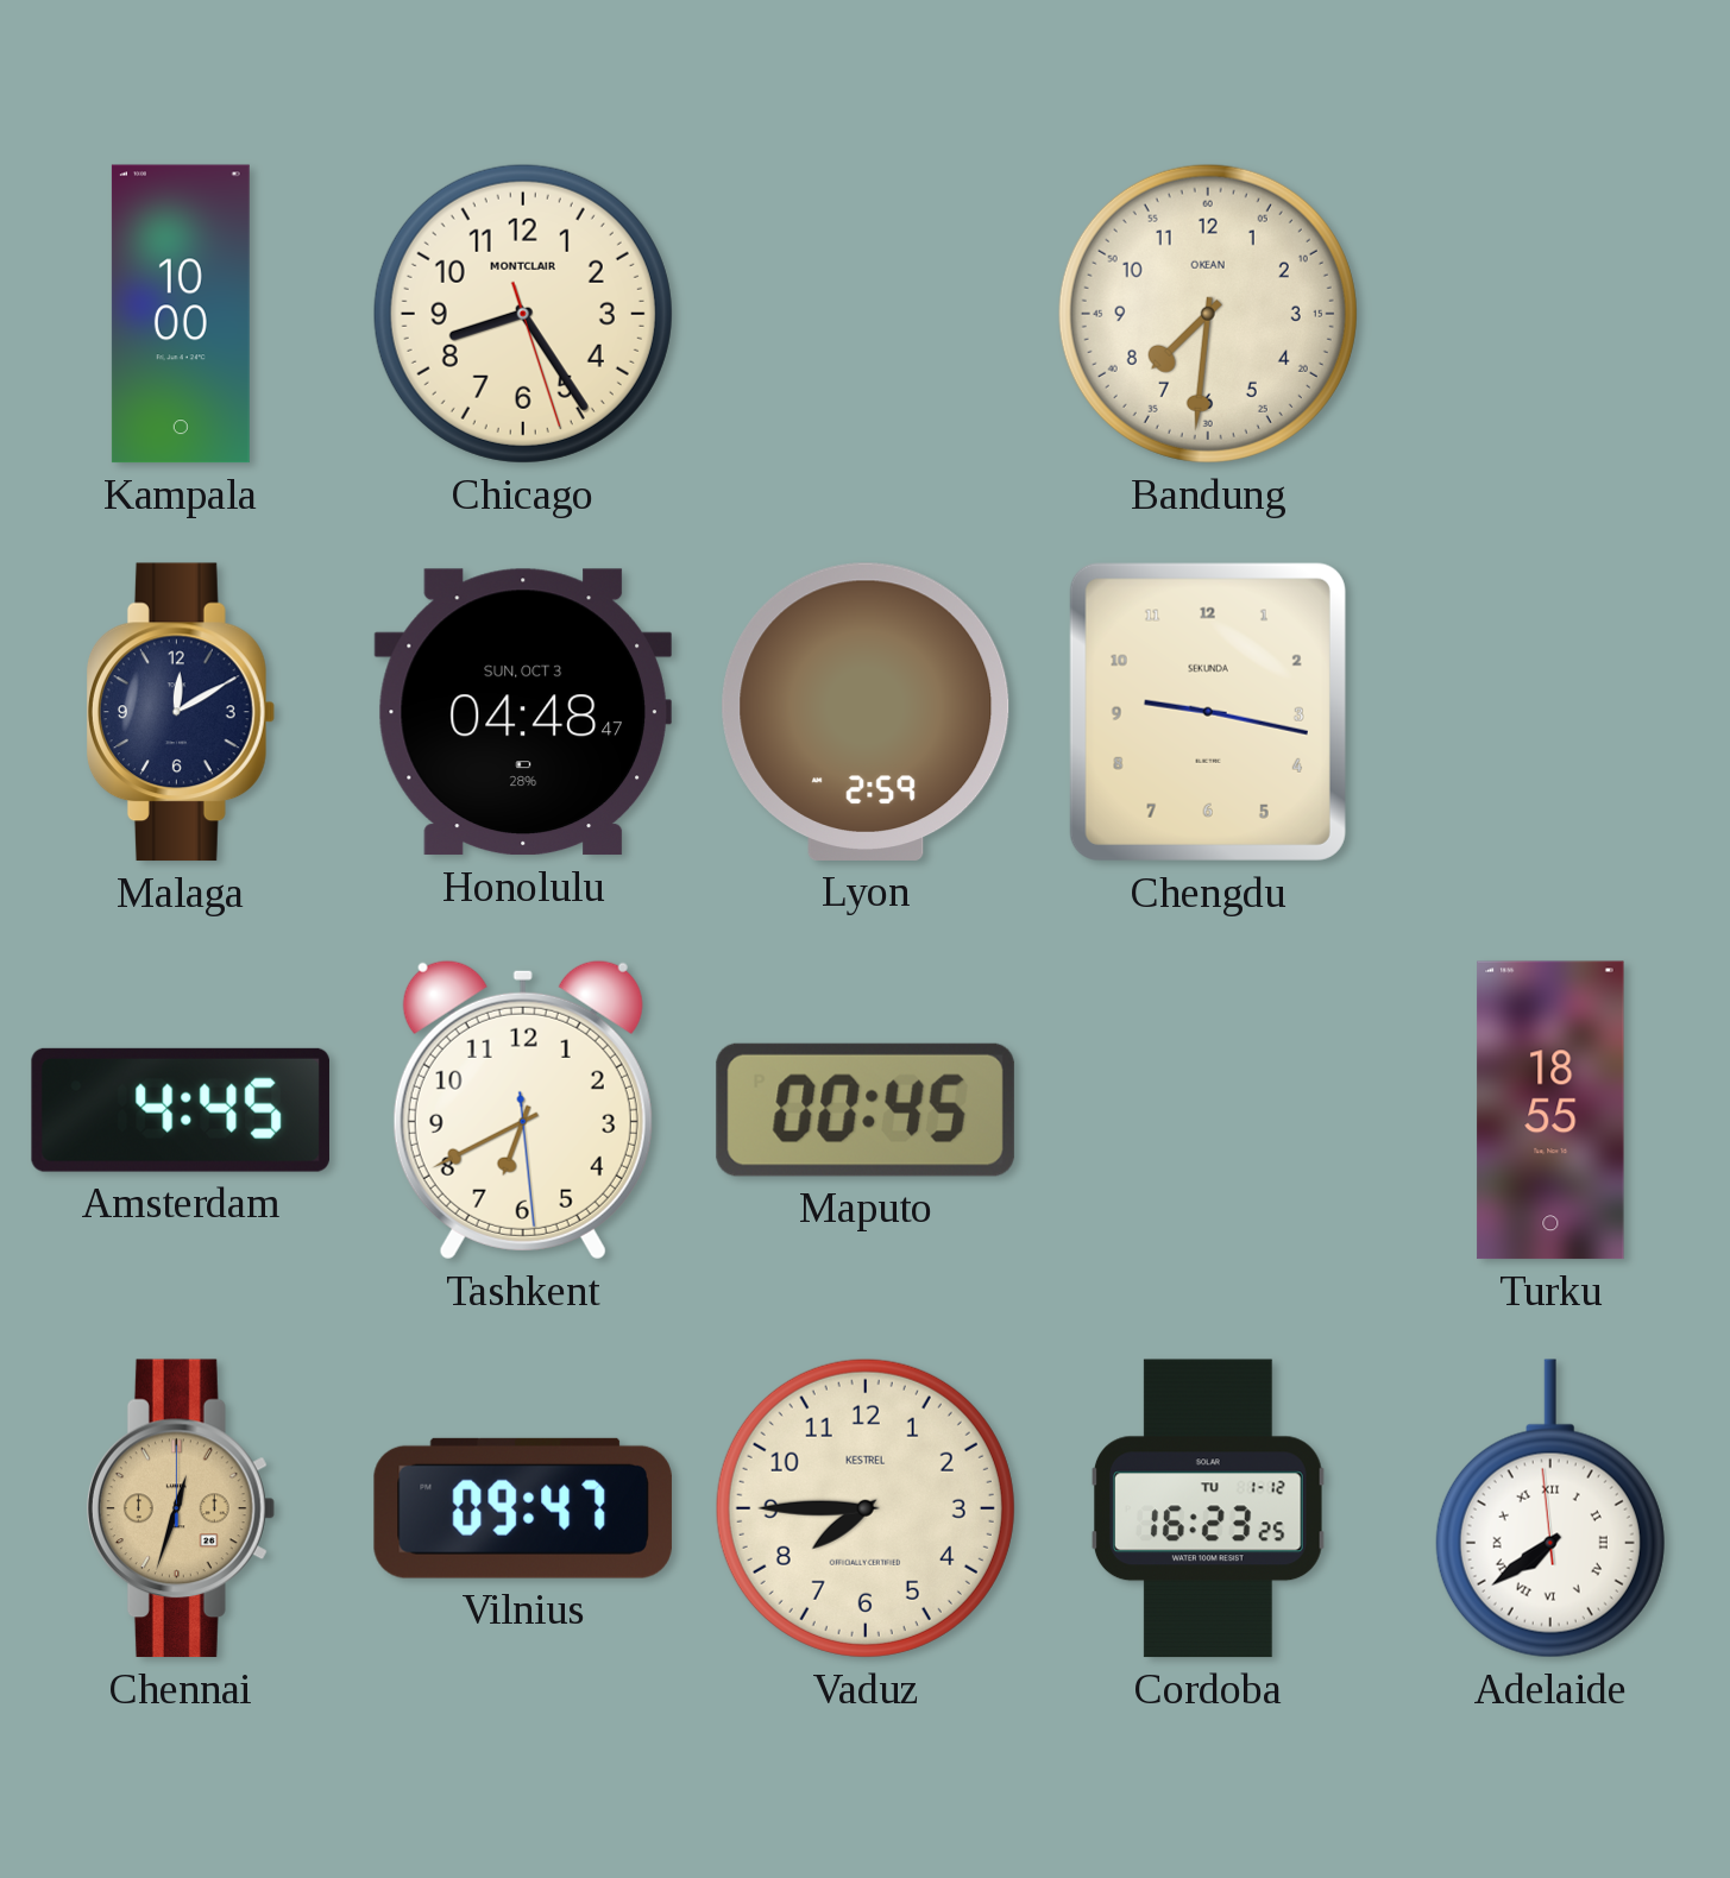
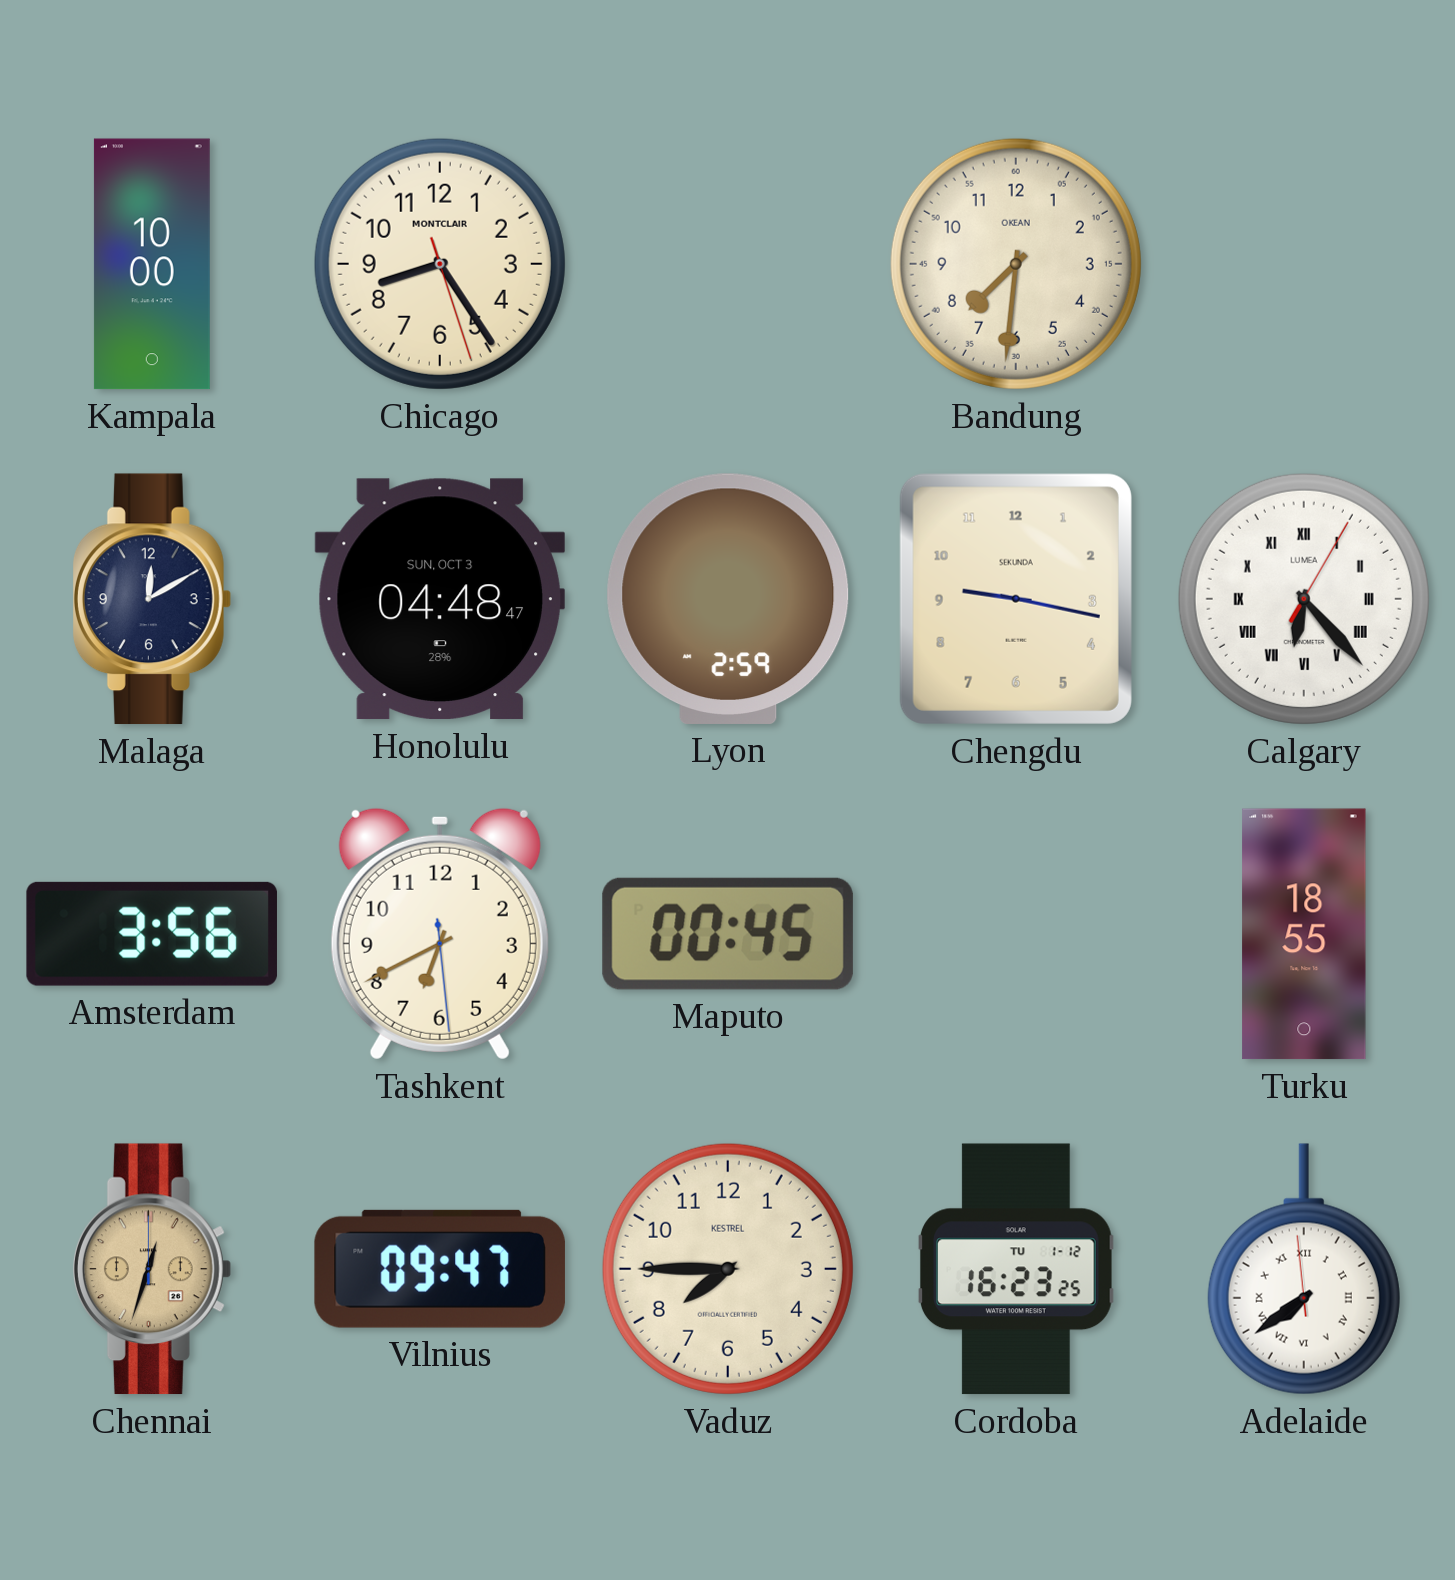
Calgary: none -> 6:23
Amsterdam: 4:45 -> 3:56
